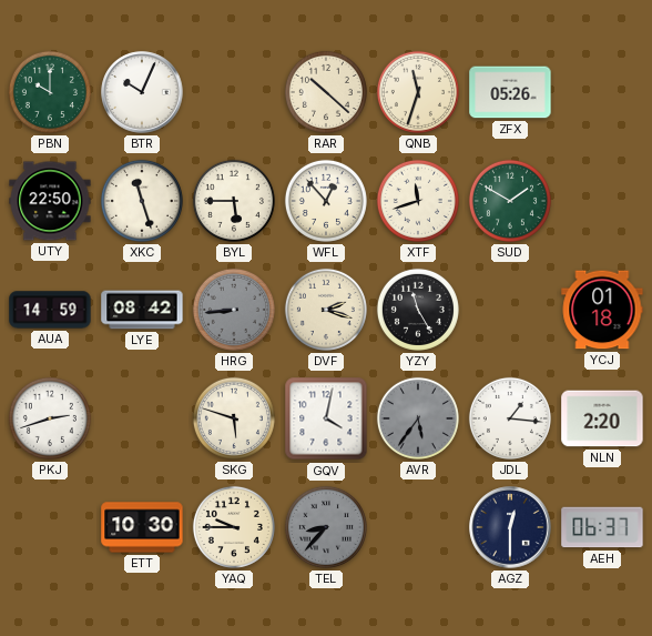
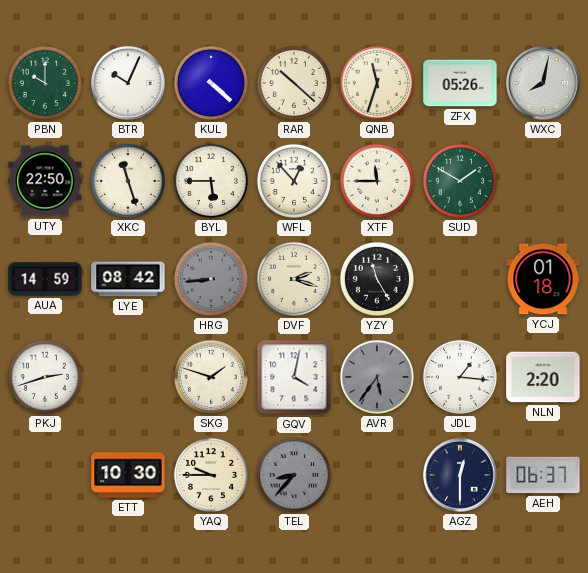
KUL: none -> 4:22
WXC: none -> 8:02
XTF: 11:42 -> 11:45
SKG: 5:48 -> 1:48
